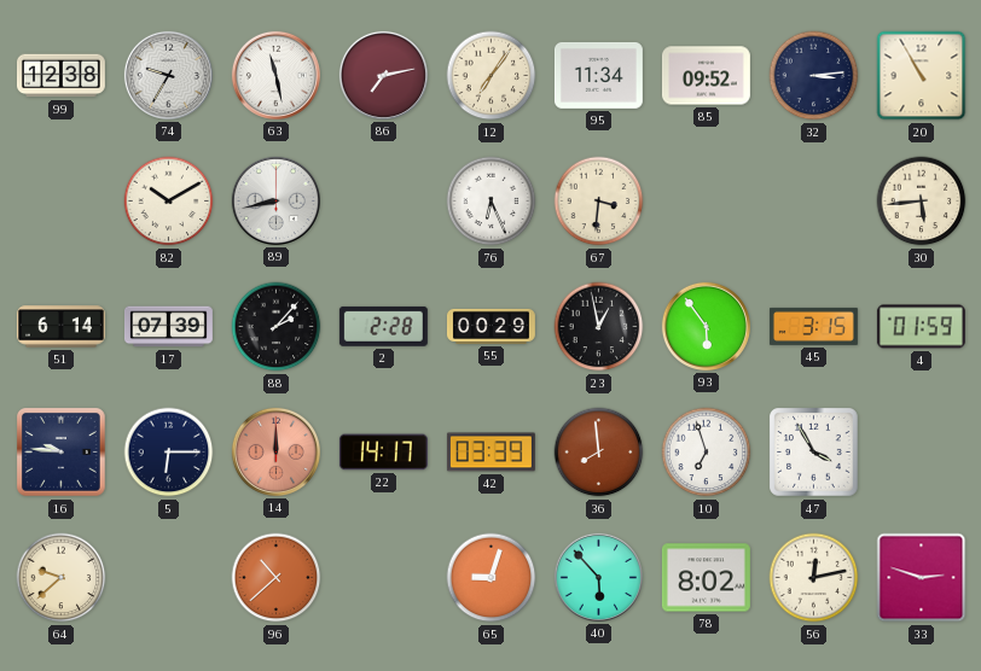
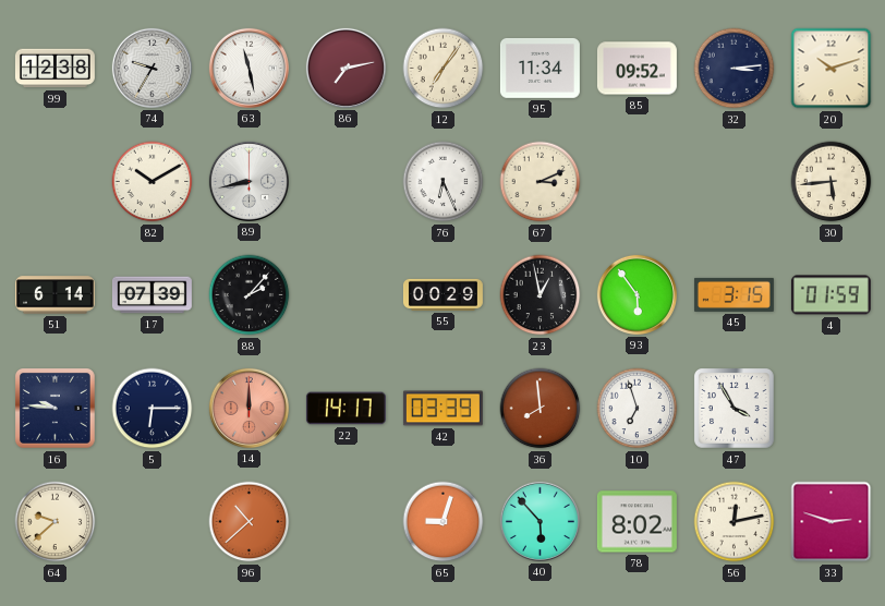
20: 10:55 -> 10:12
67: 3:31 -> 3:11
2: 2:28 -> none
